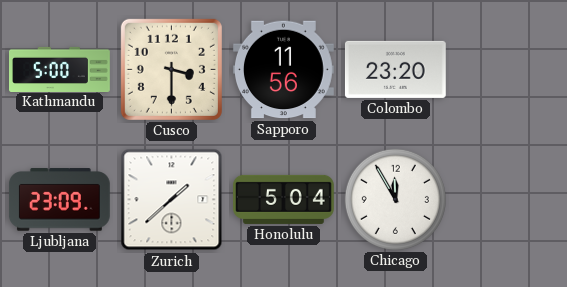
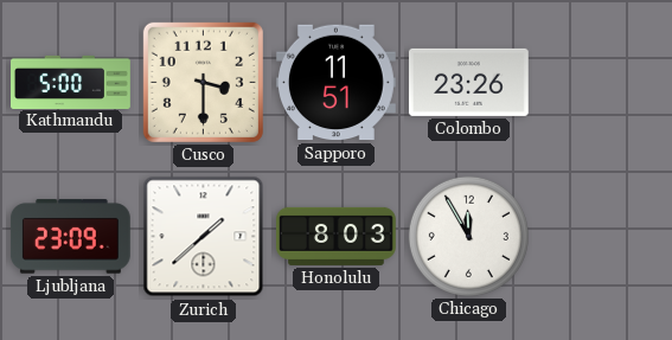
Sapporo: 11:56 -> 11:51
Colombo: 23:20 -> 23:26
Honolulu: 5:04 -> 8:03
